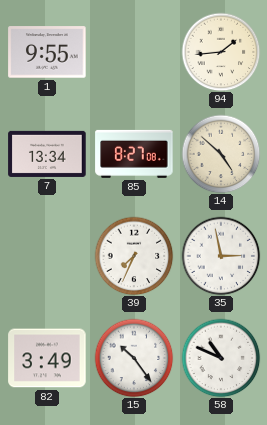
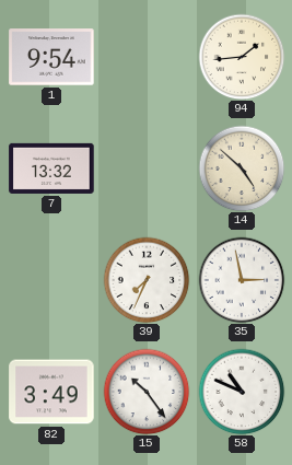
1: 9:55 -> 9:54
7: 13:34 -> 13:32
85: 8:27 -> none
